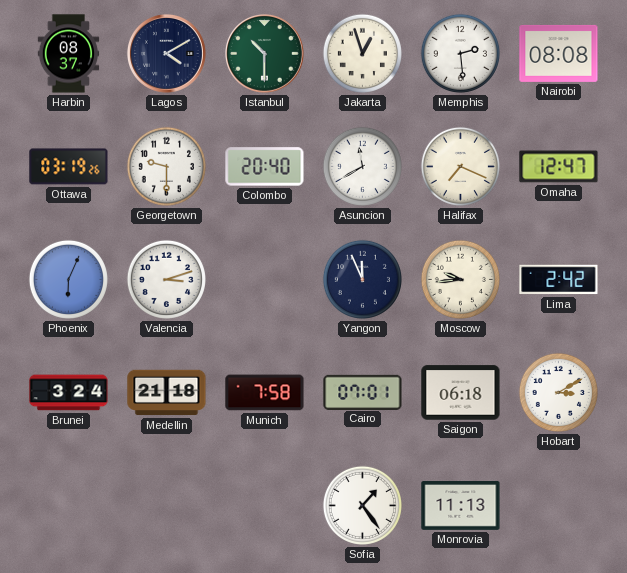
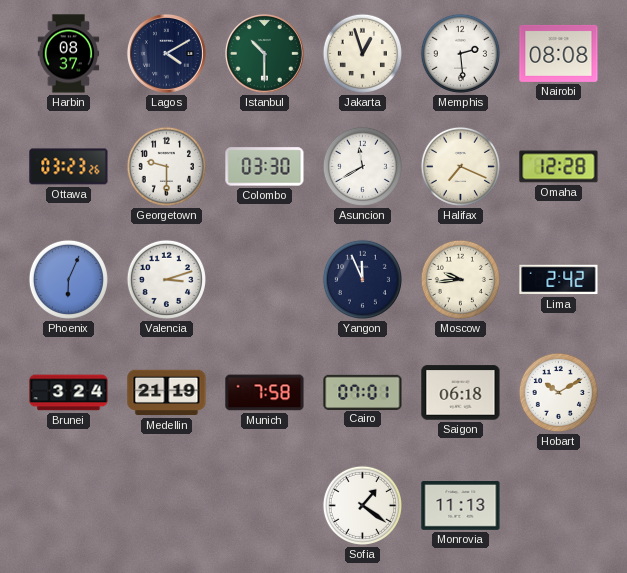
Ottawa: 03:19 -> 03:23
Colombo: 20:40 -> 03:30
Omaha: 12:47 -> 12:28
Medellin: 21:18 -> 21:19
Hobart: 3:10 -> 10:10
Sofia: 1:24 -> 1:21
